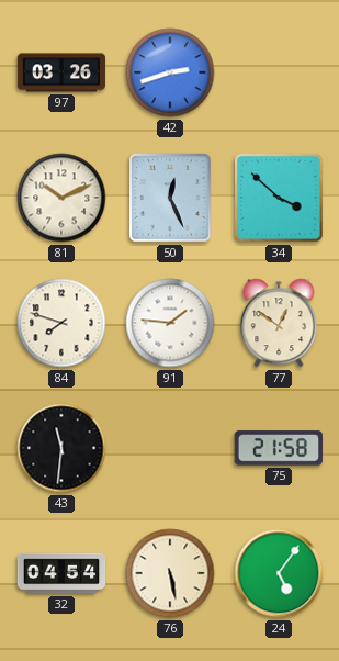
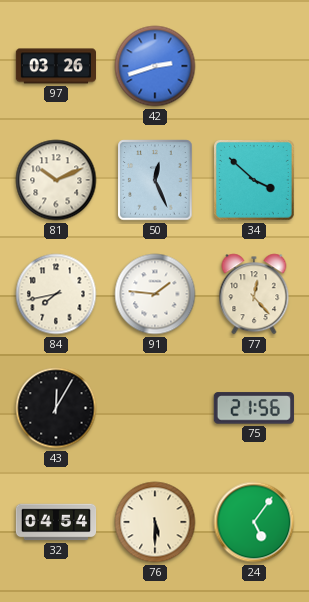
84: 7:48 -> 7:43
77: 12:51 -> 12:23
43: 11:31 -> 12:05
75: 21:58 -> 21:56
76: 5:28 -> 5:30
